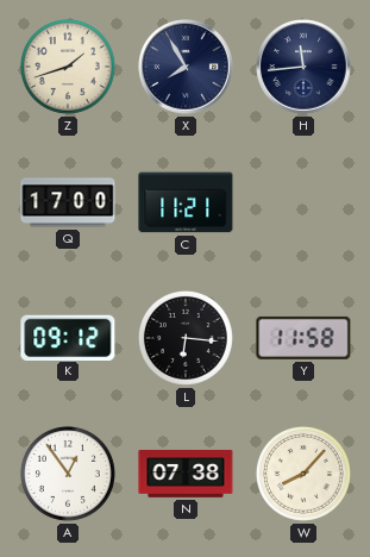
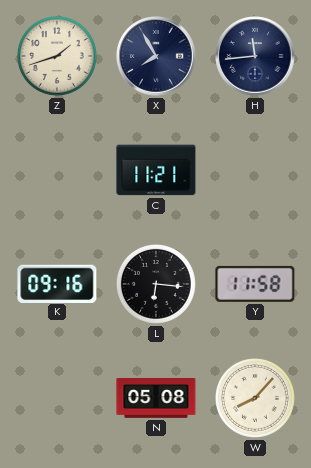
Q: 17:00 -> none
K: 09:12 -> 09:16
A: 12:54 -> none
N: 07:38 -> 05:08
